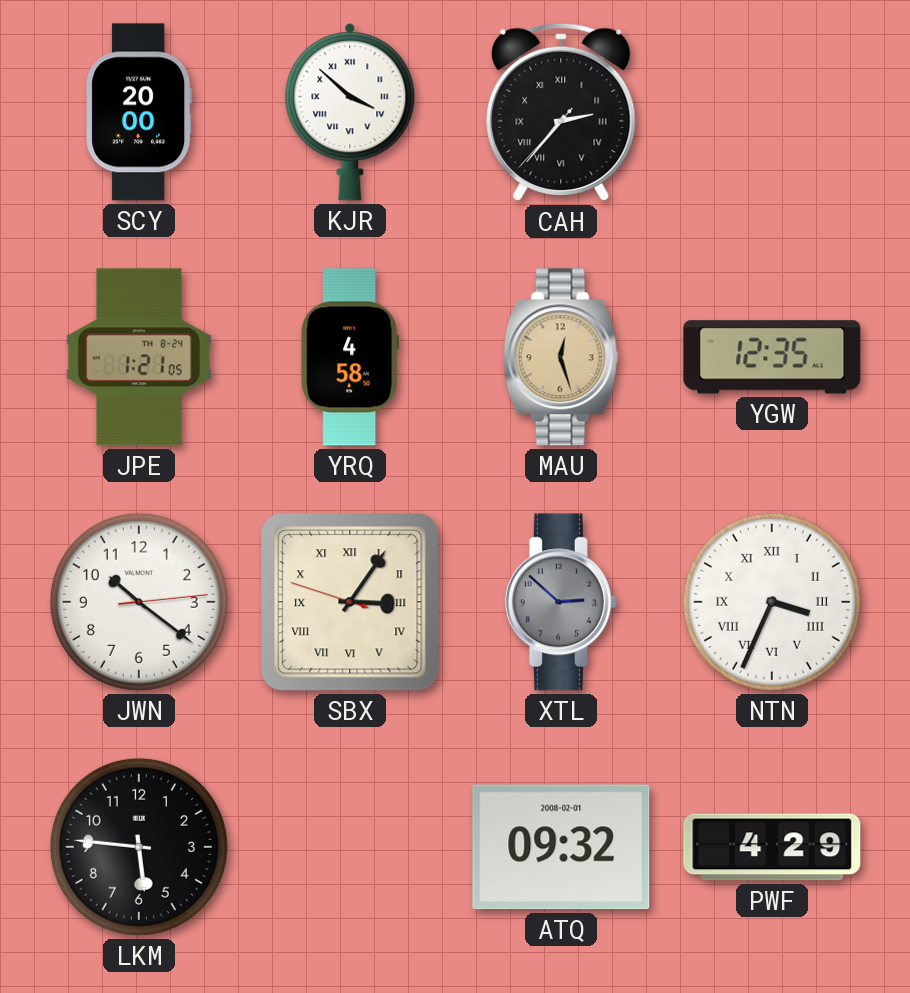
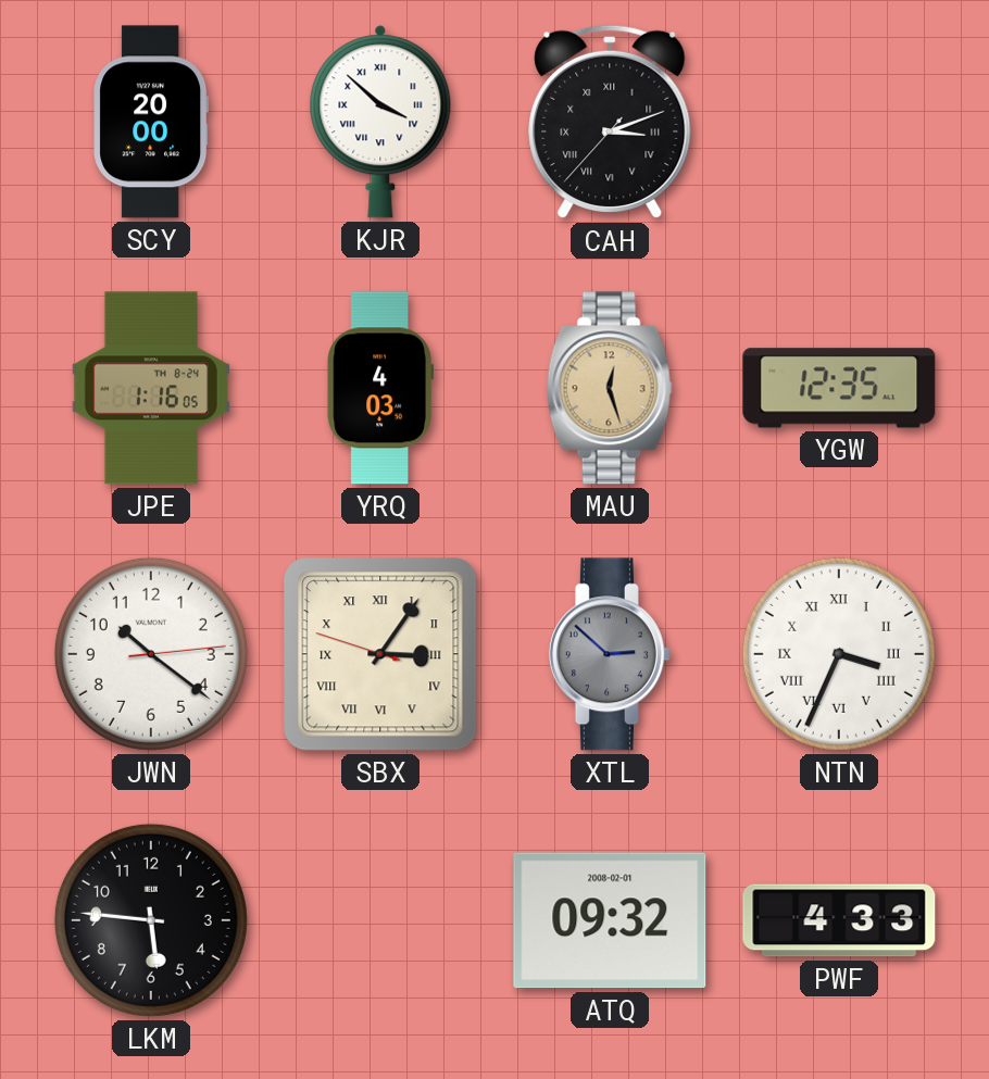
CAH: 2:36 -> 3:11
JPE: 1:21 -> 1:16
YRQ: 4:58 -> 4:03
PWF: 4:29 -> 4:33
